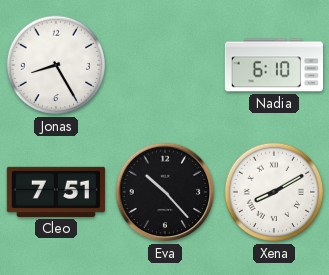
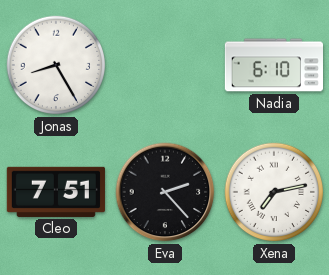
Eva: 10:23 -> 2:23
Xena: 8:10 -> 7:13
